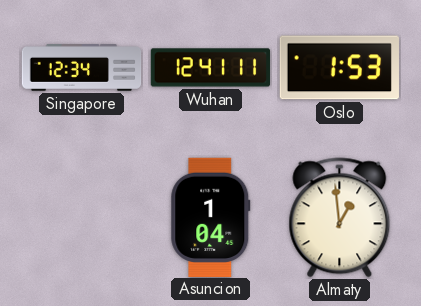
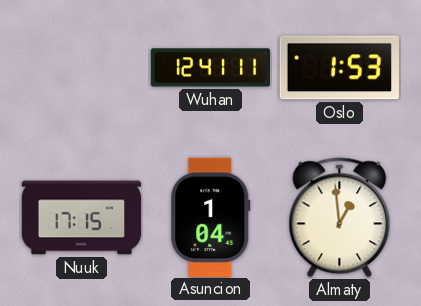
Singapore: 12:34 -> none
Nuuk: none -> 17:15
